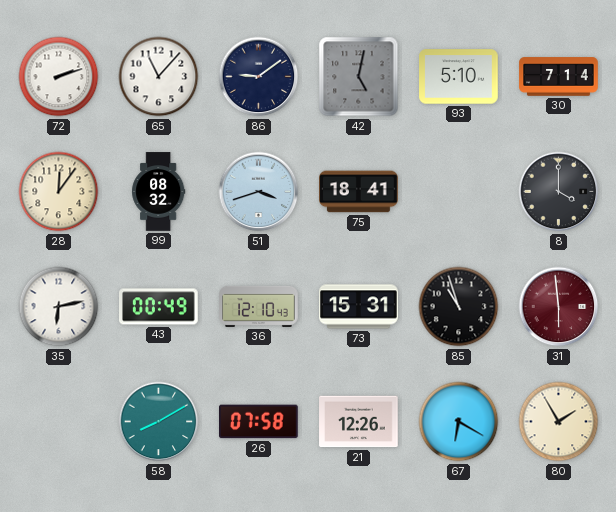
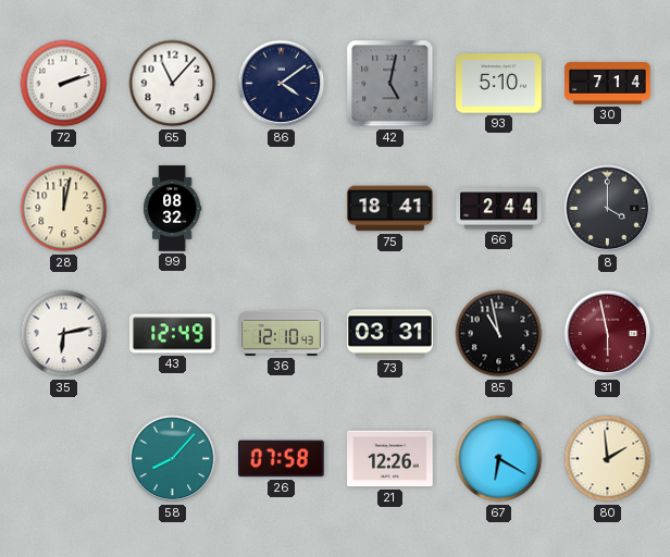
86: 9:09 -> 4:09
28: 12:06 -> 12:02
51: 3:42 -> none
66: none -> 2:44
43: 00:49 -> 12:49
73: 15:31 -> 03:31
85: 10:57 -> 10:58
31: 5:59 -> 5:58
58: 8:10 -> 8:07
80: 1:55 -> 1:59
